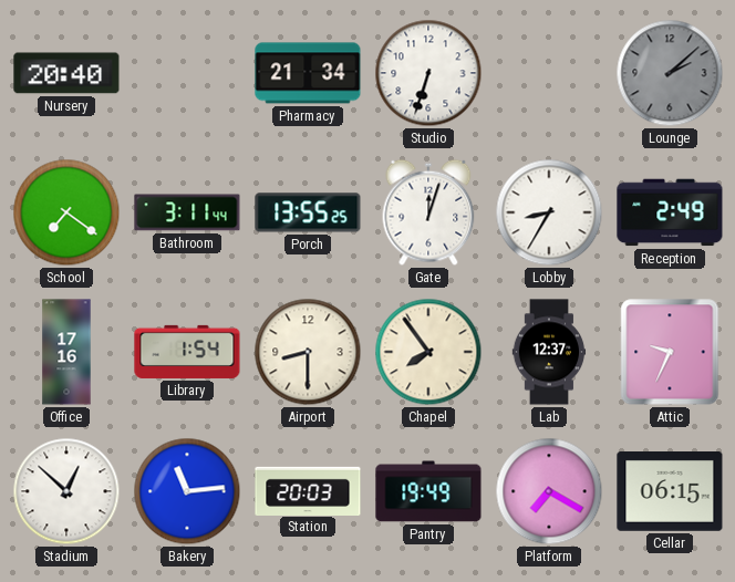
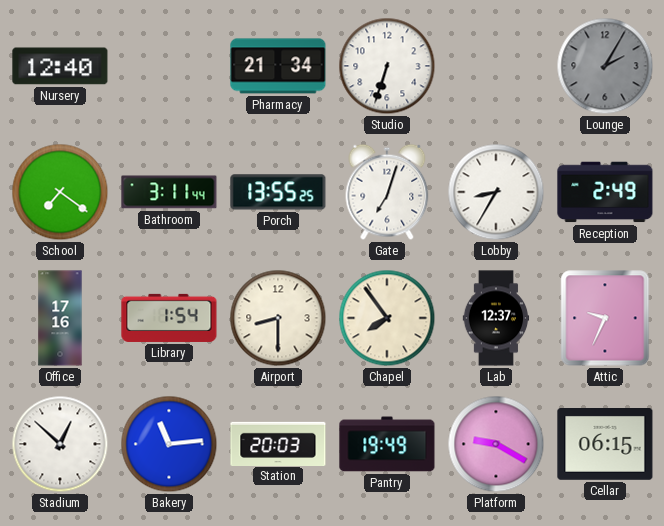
Nursery: 20:40 -> 12:40
Lounge: 2:08 -> 2:05
Gate: 12:03 -> 7:03
Platform: 7:20 -> 9:20
